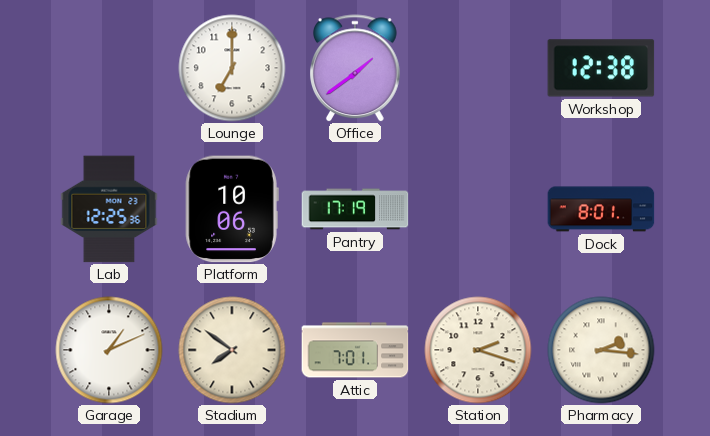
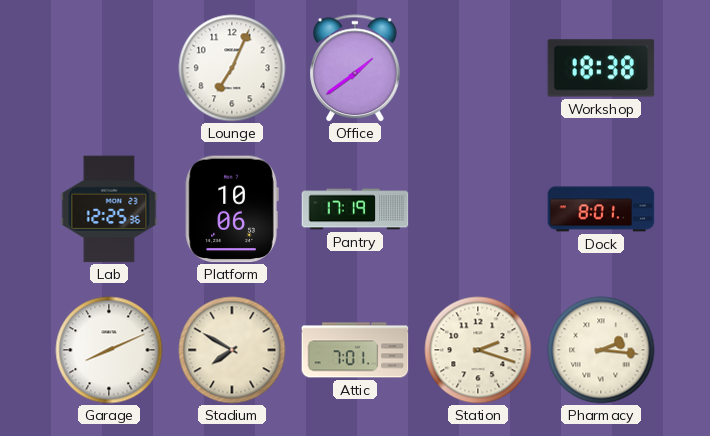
Lounge: 7:00 -> 7:04
Workshop: 12:38 -> 18:38
Garage: 1:11 -> 8:11
Stadium: 7:51 -> 7:50
